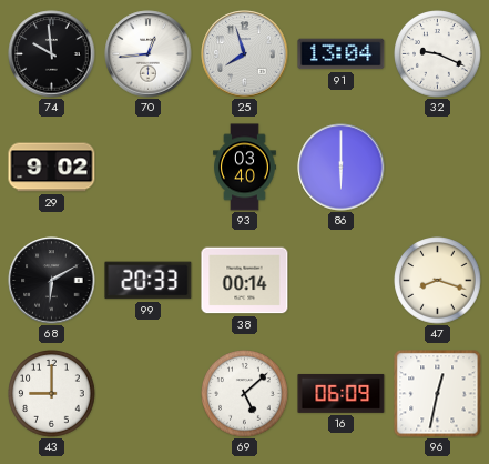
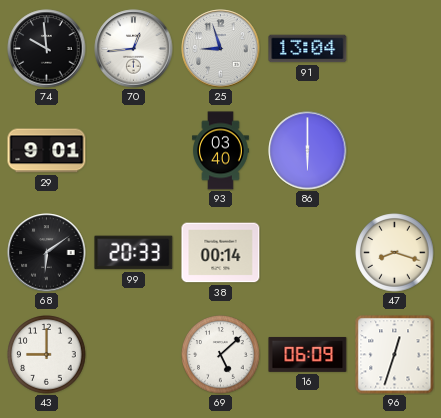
25: 7:57 -> 8:57
32: 9:19 -> none
29: 9:02 -> 9:01
68: 6:10 -> 6:09
96: 12:32 -> 12:33
